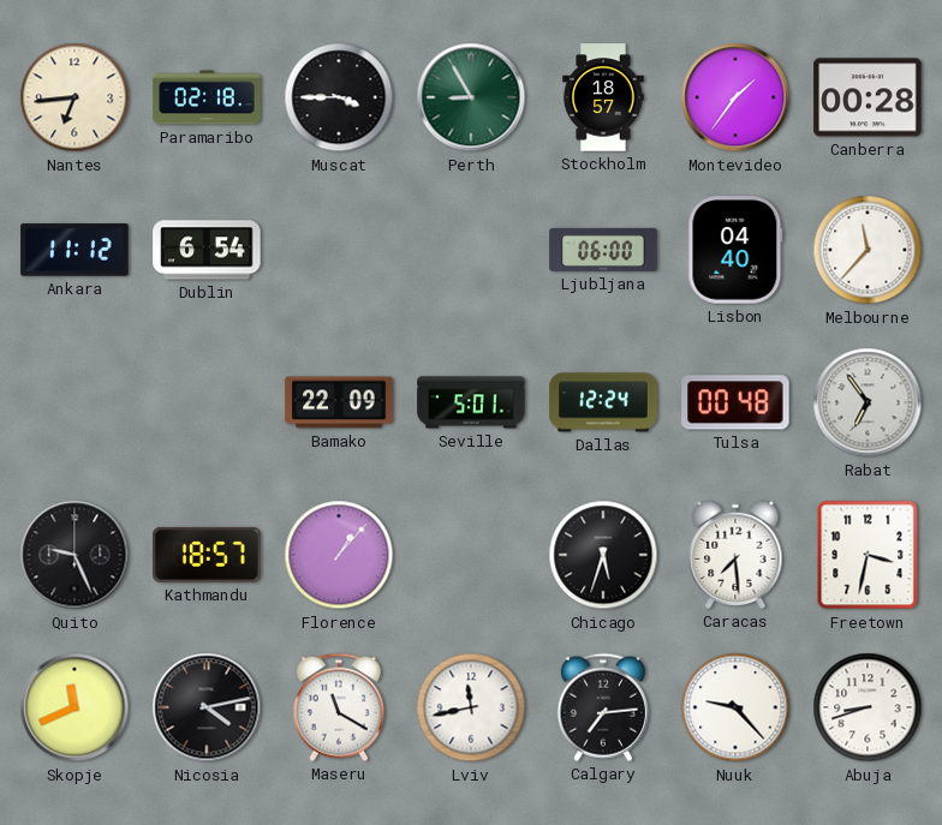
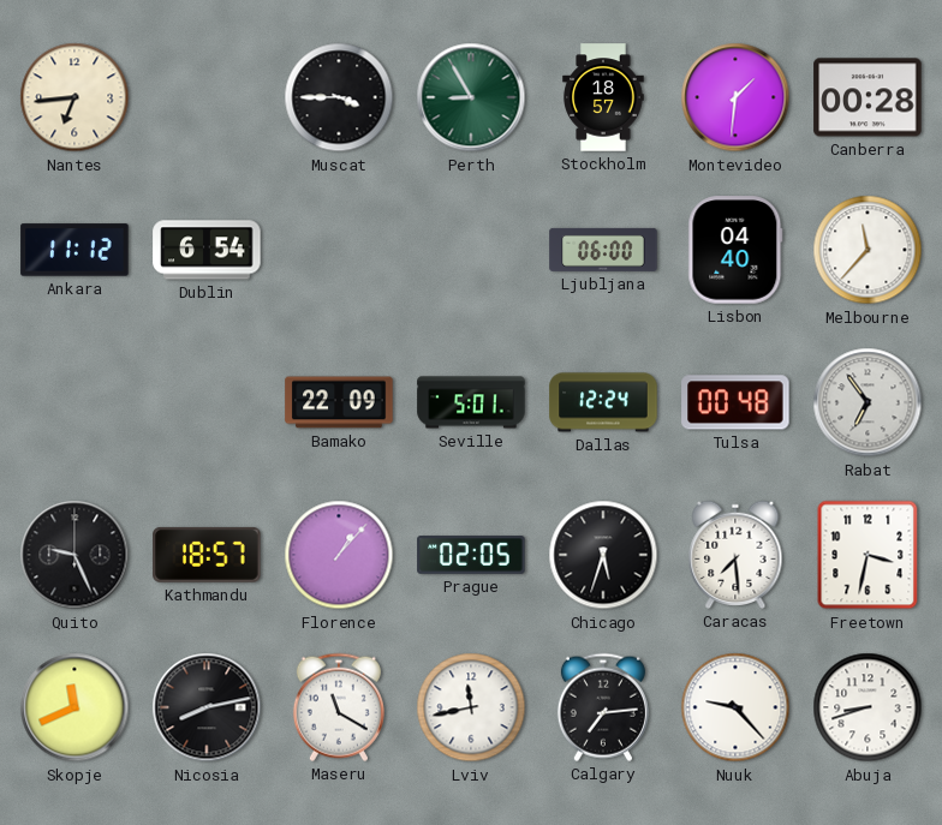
Paramaribo: 02:18 -> none
Montevideo: 1:36 -> 1:31
Prague: none -> 02:05
Nicosia: 4:13 -> 8:13
